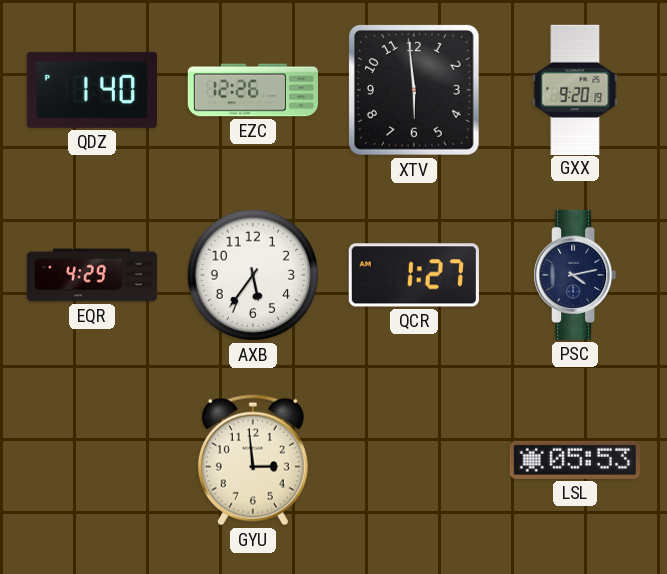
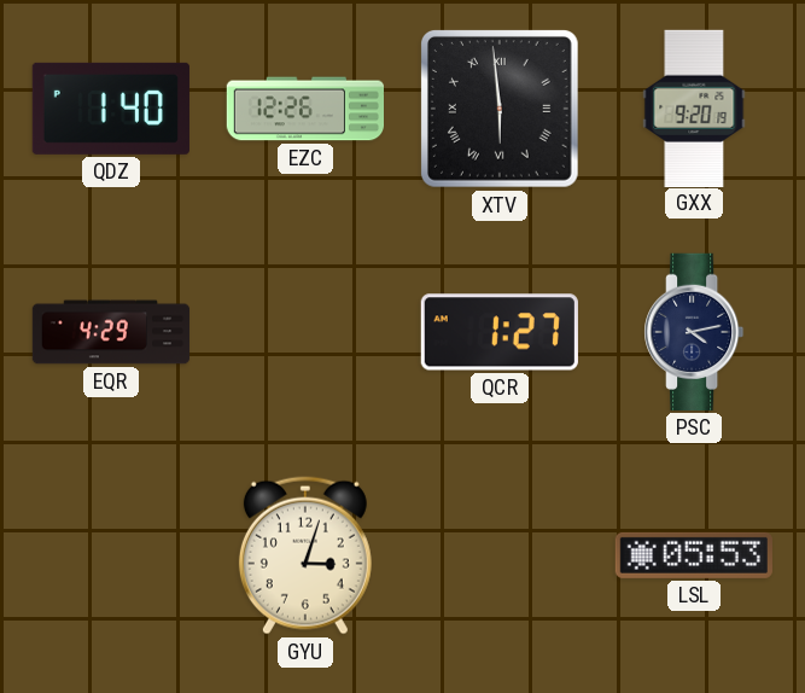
XTV numerals: Arabic -> Roman
AXB: 5:36 -> none
GYU: 2:59 -> 3:03
